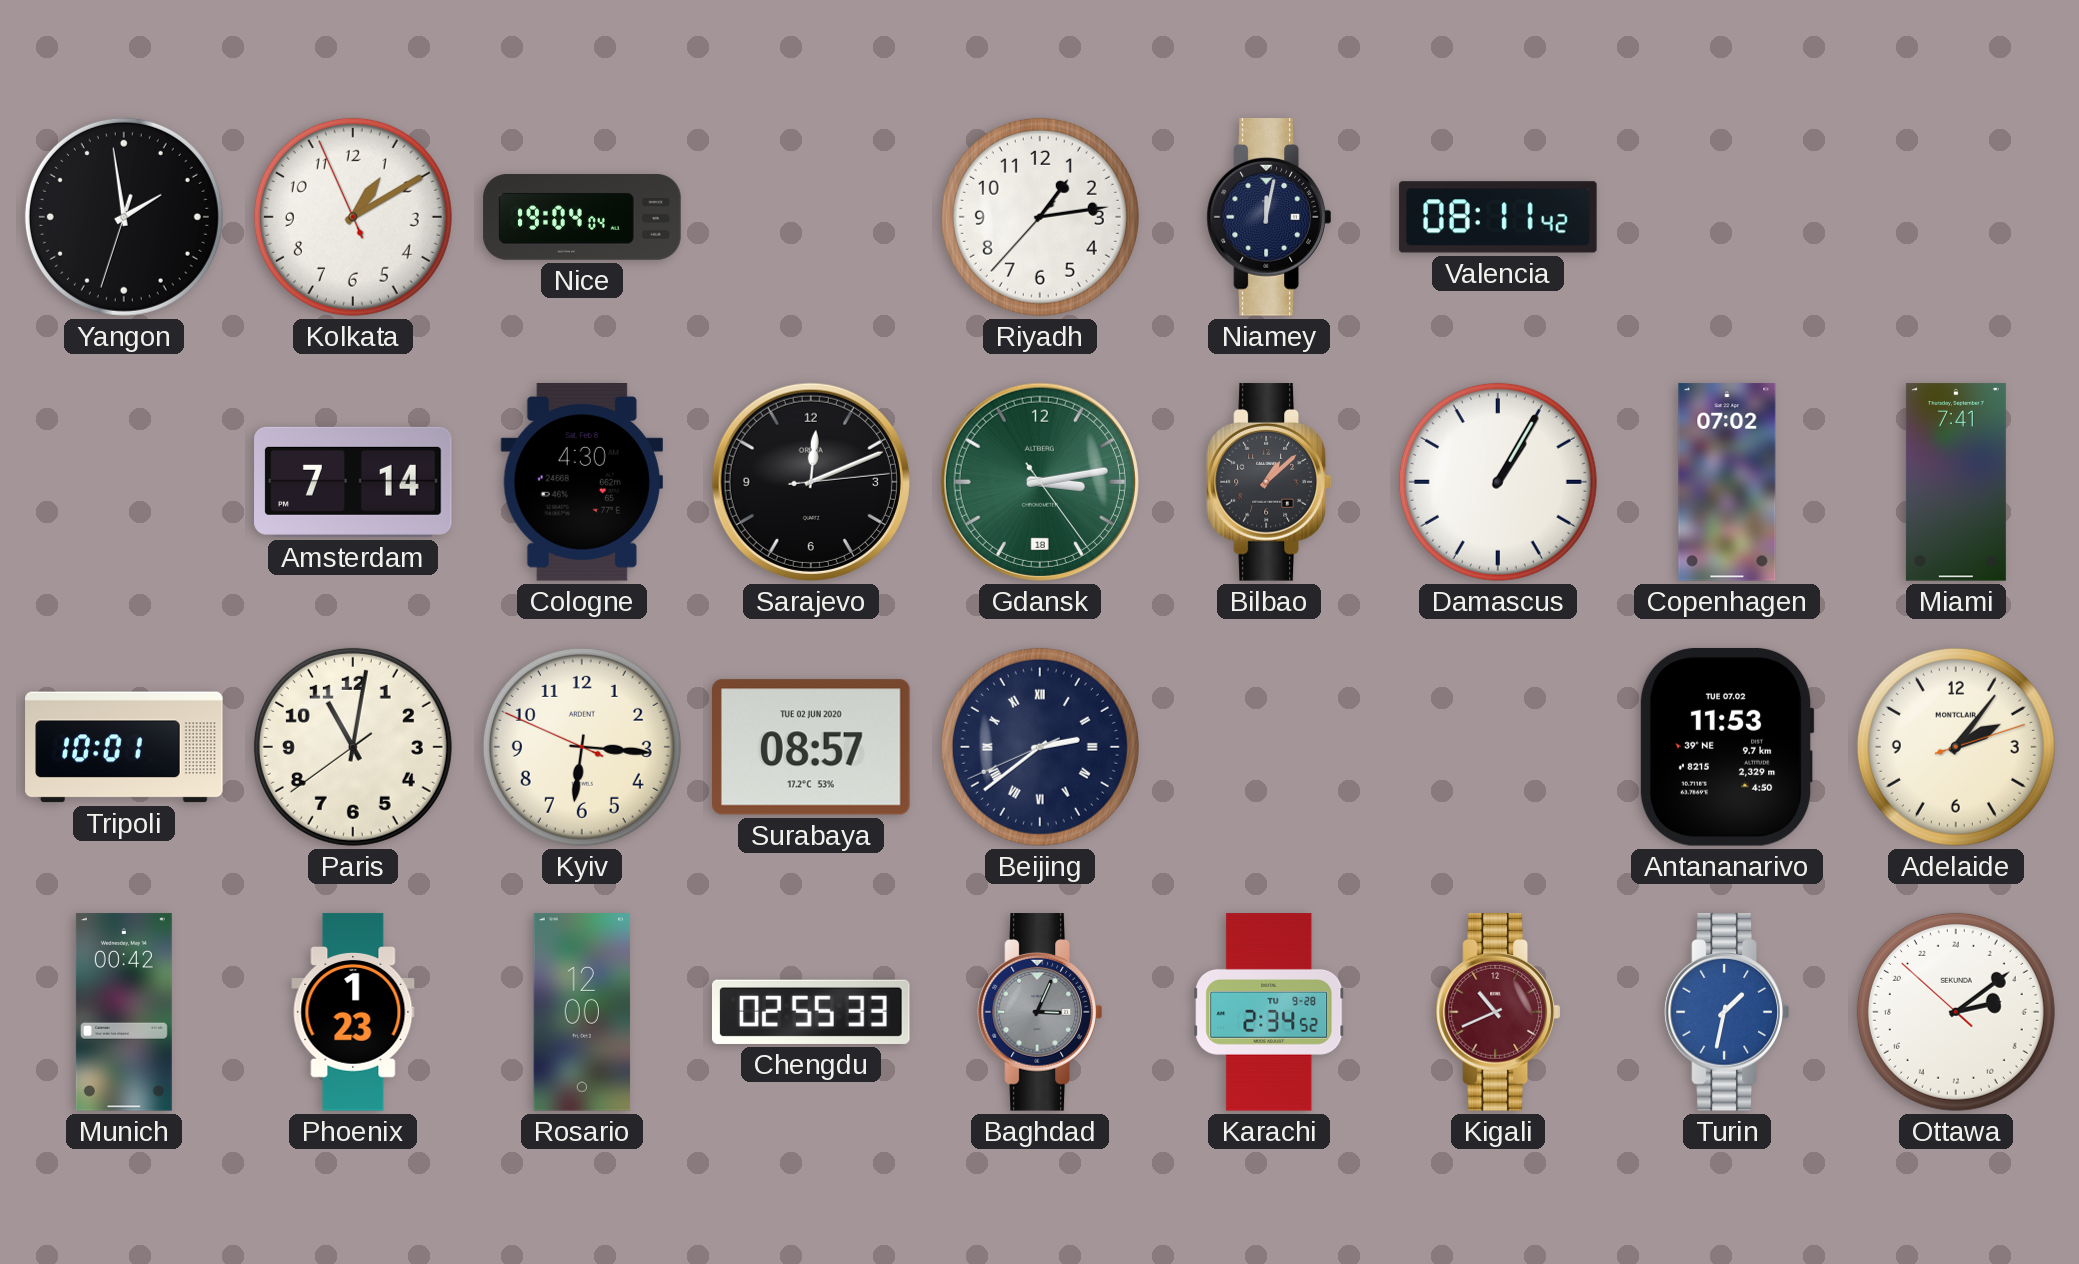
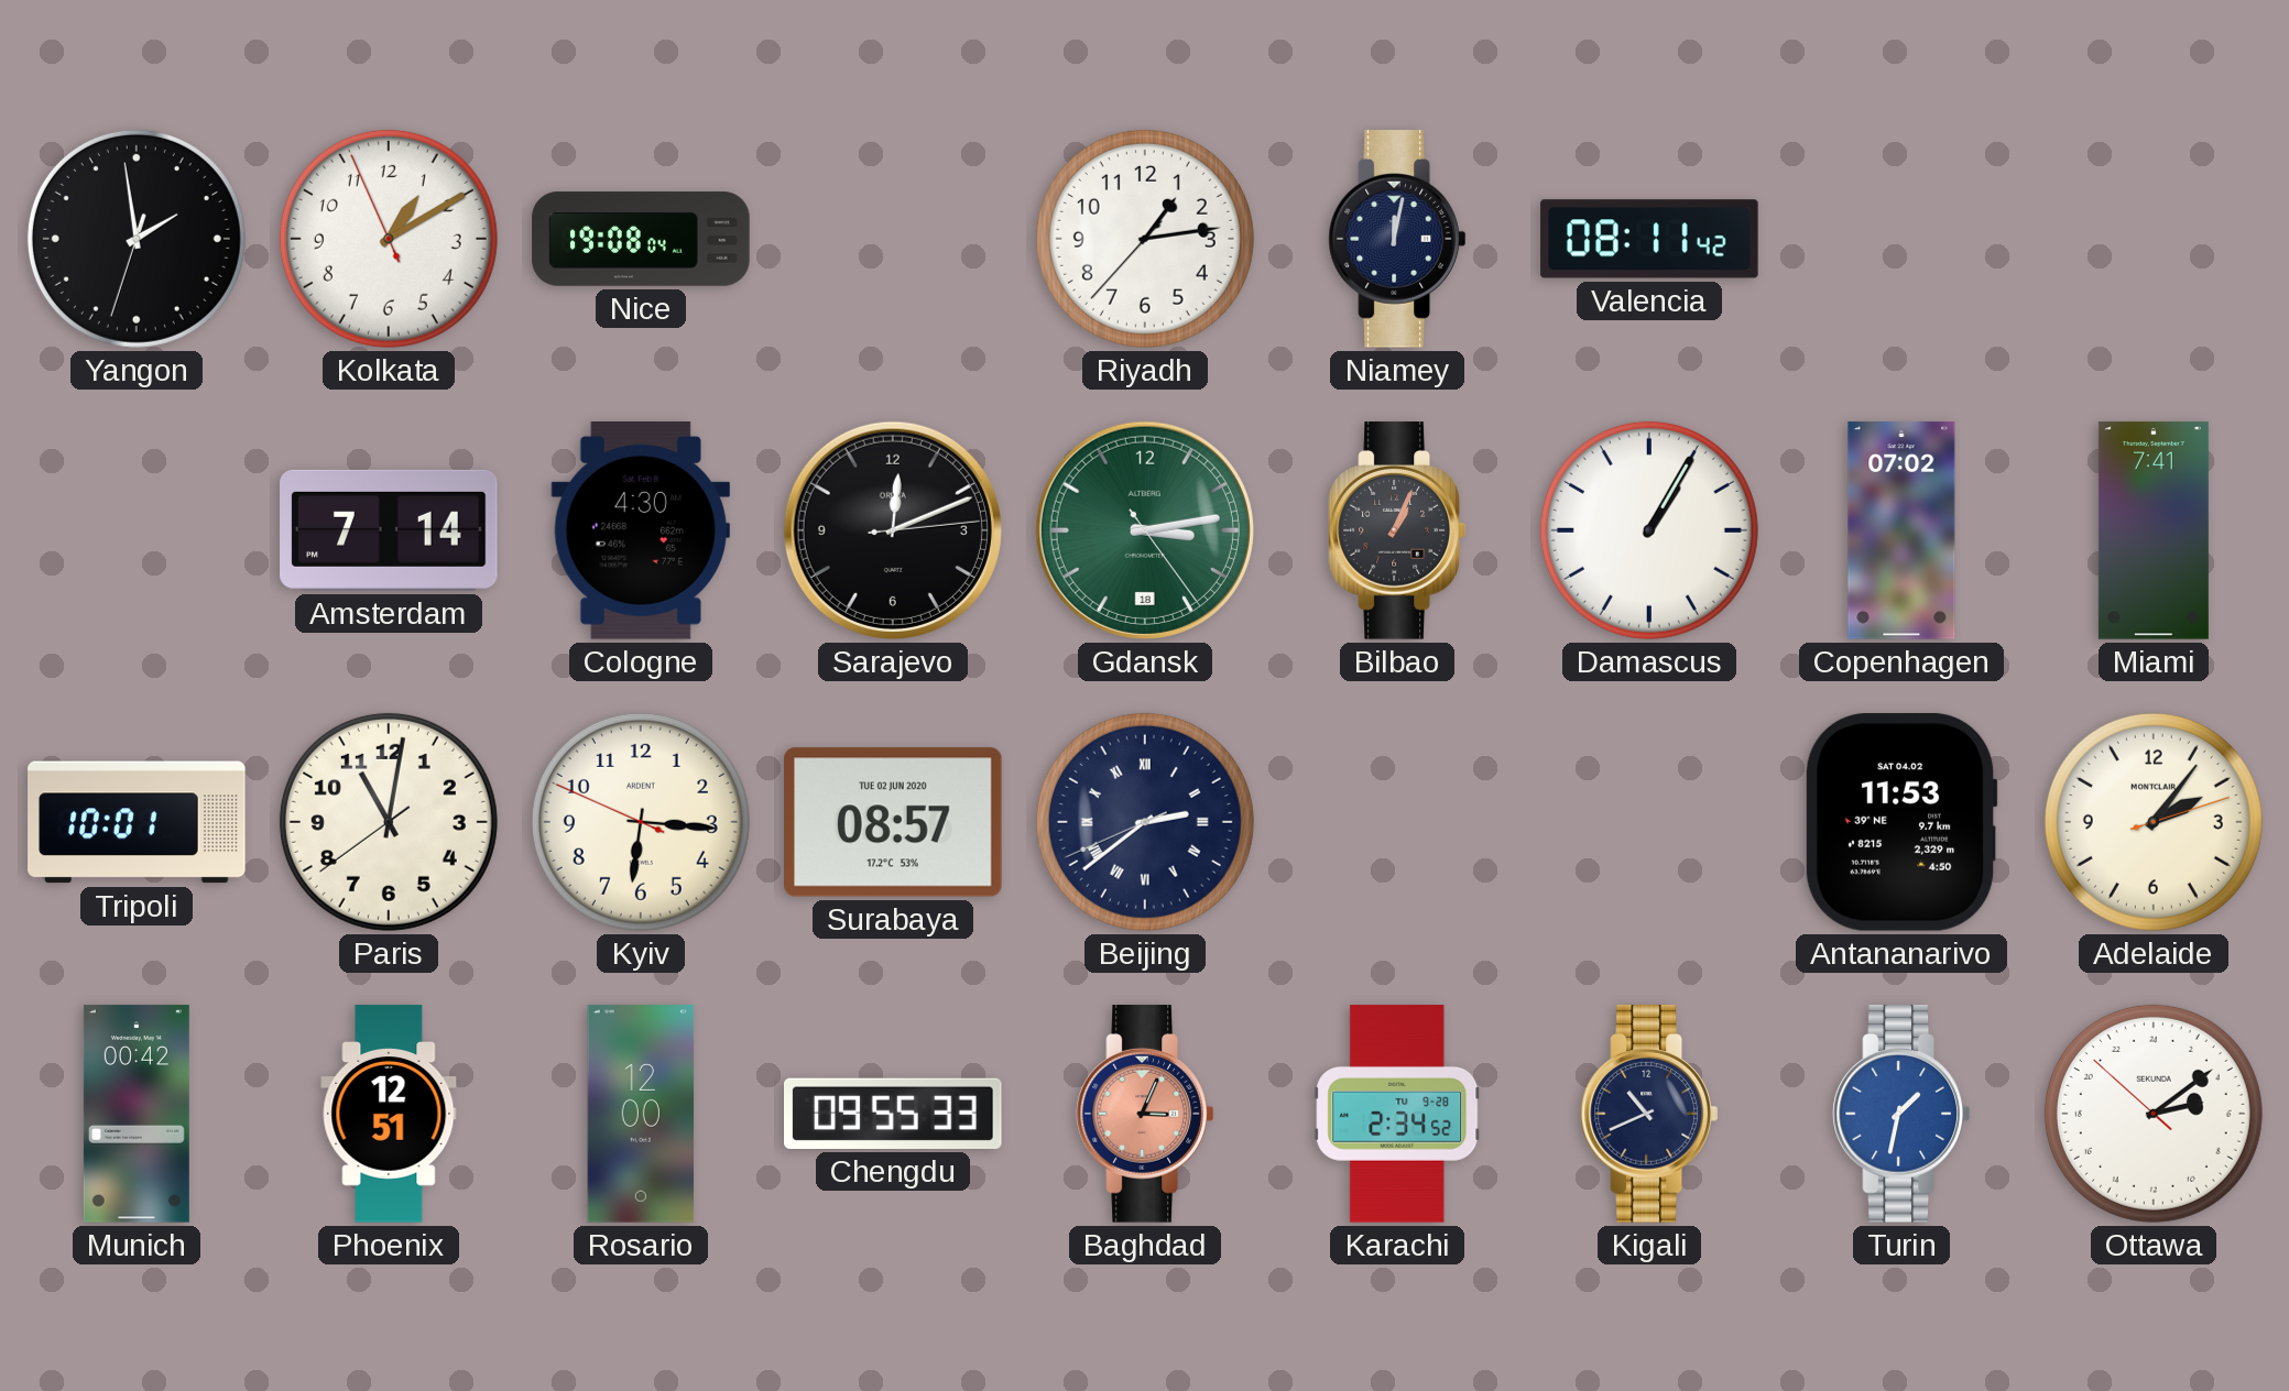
Nice: 19:04 -> 19:08
Bilbao: 1:08 -> 1:04
Antananarivo date: TUE 07.02 -> SAT 04.02
Phoenix: 1:23 -> 12:51
Chengdu: 02:55 -> 09:55
Baghdad dial: grey -> salmon
Kigali dial: burgundy -> navy
